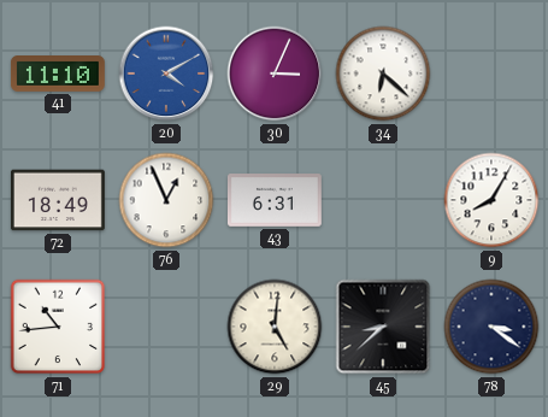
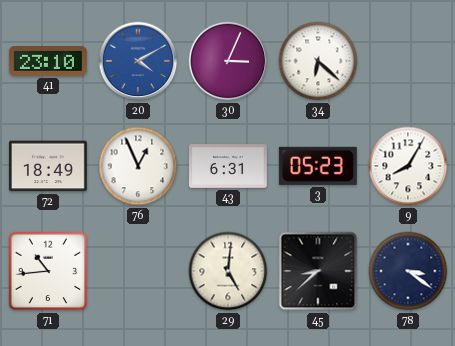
41: 11:10 -> 23:10
3: none -> 05:23
